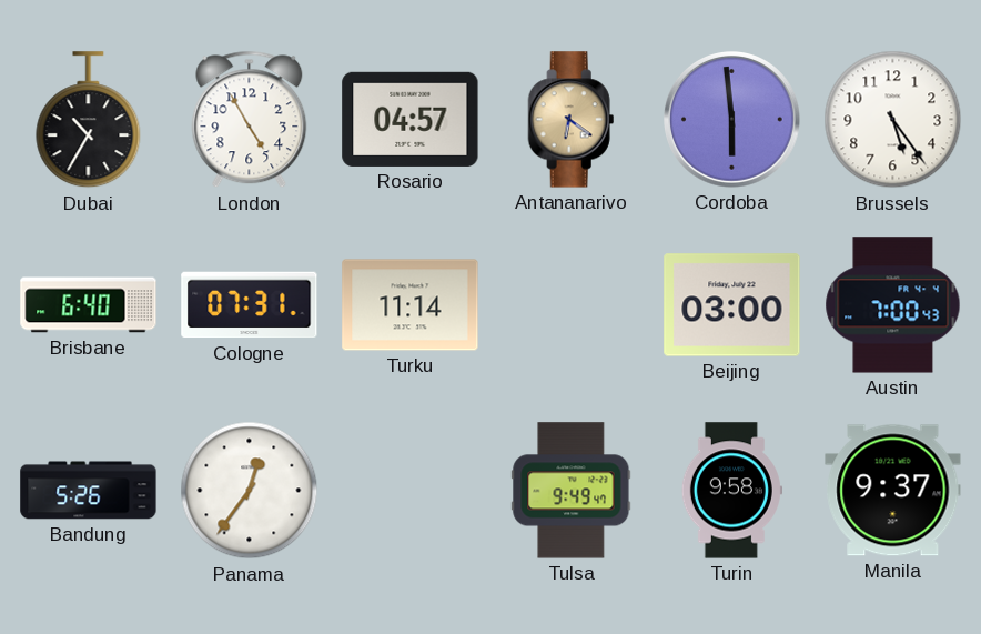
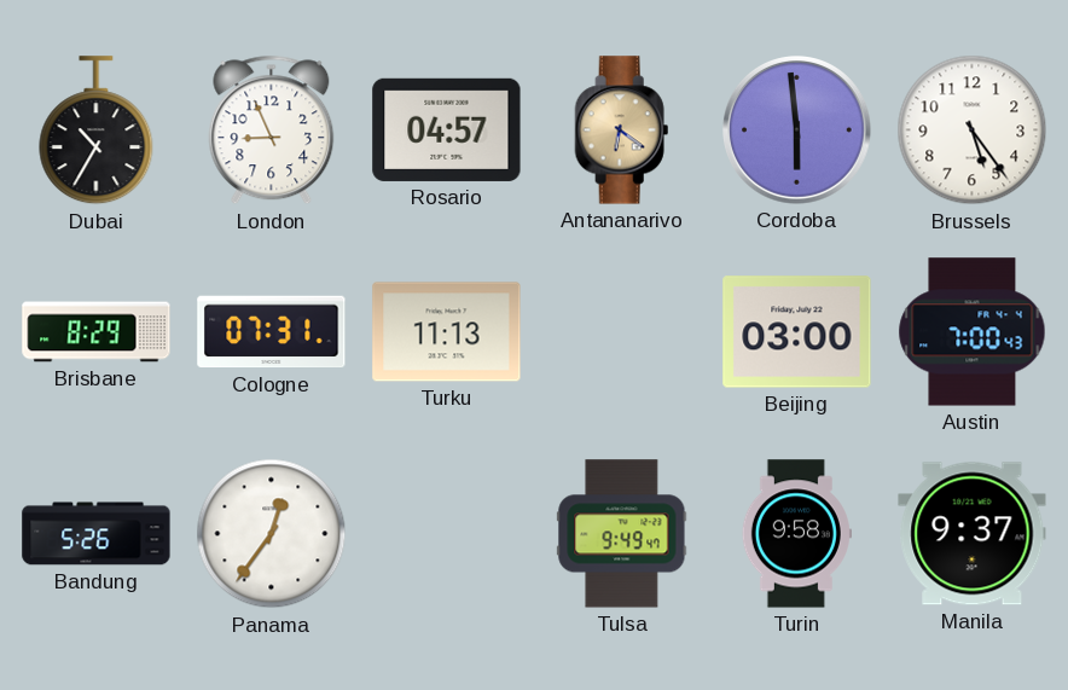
London: 4:55 -> 8:56
Brisbane: 6:40 -> 8:29
Turku: 11:14 -> 11:13
